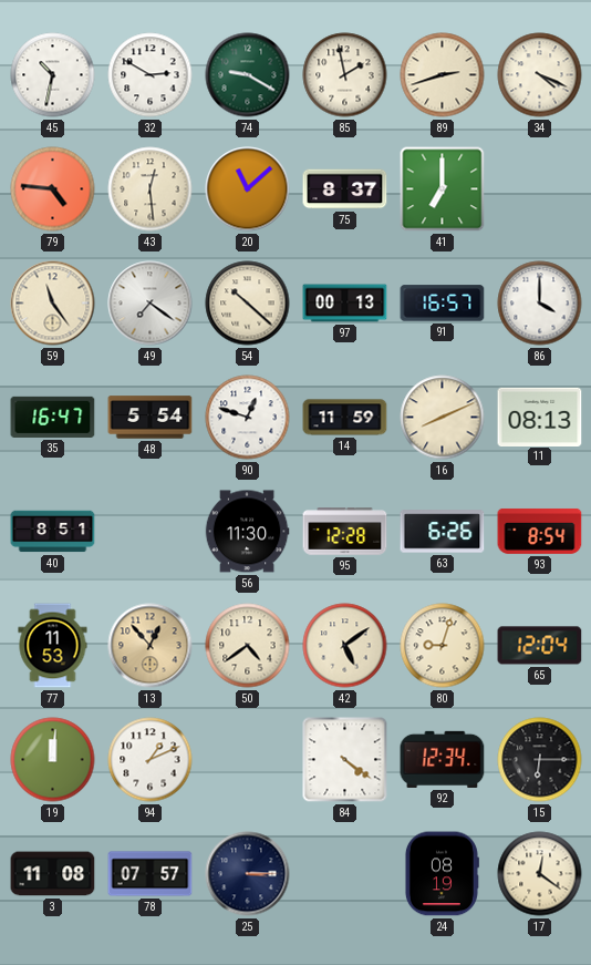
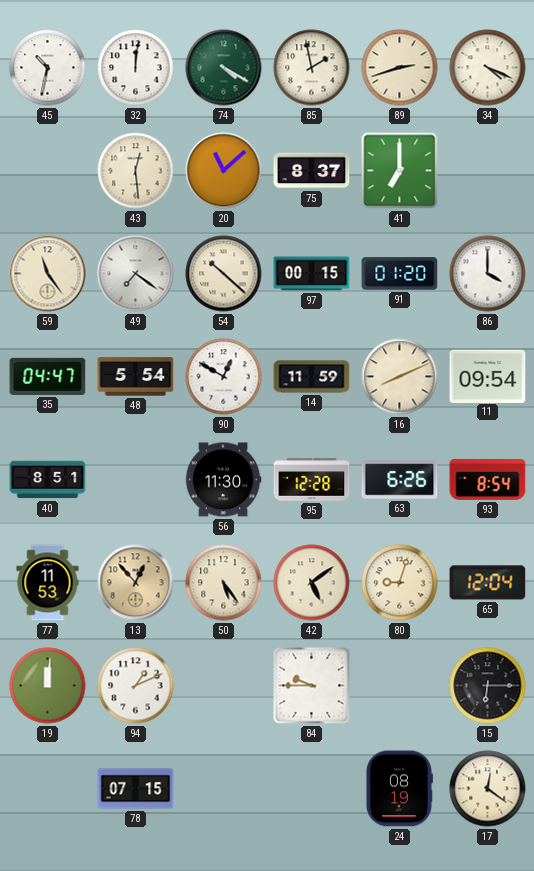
32: 2:50 -> 12:01
74: 9:20 -> 4:20
79: 4:46 -> none
97: 00:13 -> 00:15
91: 16:57 -> 01:20
35: 16:47 -> 04:47
90: 12:48 -> 12:50
11: 08:13 -> 09:54
50: 4:39 -> 5:24
84: 4:21 -> 9:45
92: 12:34 -> none
3: 11:08 -> none
78: 07:57 -> 07:15
25: 3:15 -> none
